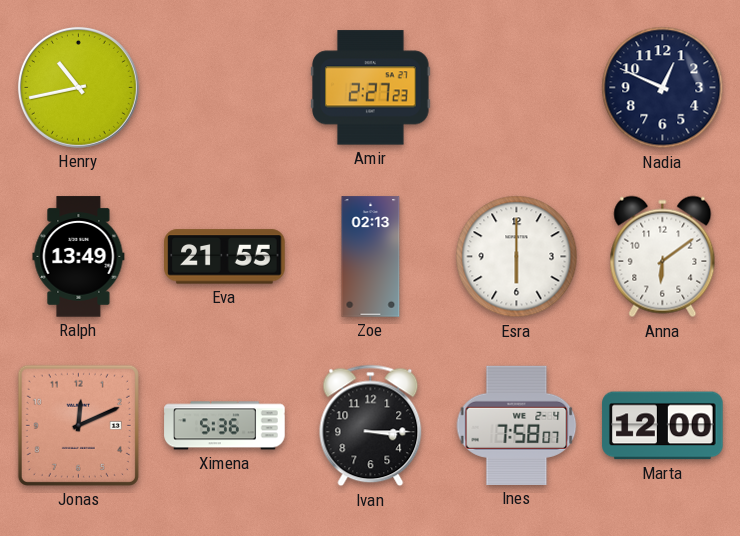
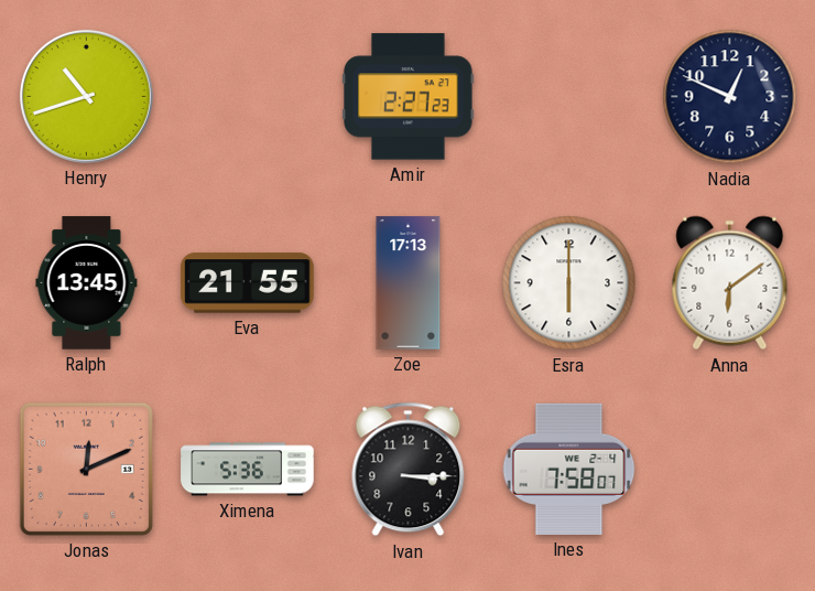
Henry: 10:43 -> 10:42
Ralph: 13:49 -> 13:45
Zoe: 02:13 -> 17:13
Marta: 12:00 -> none
